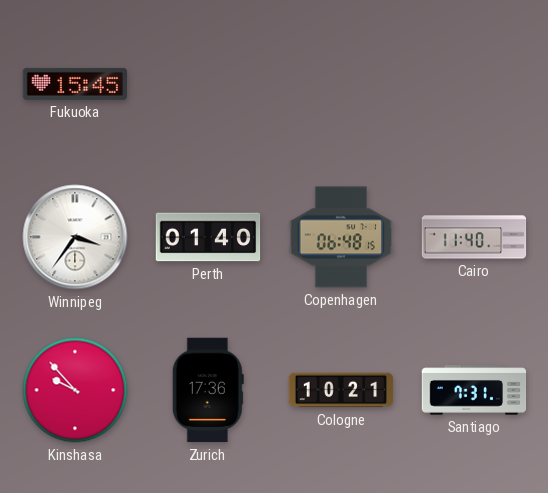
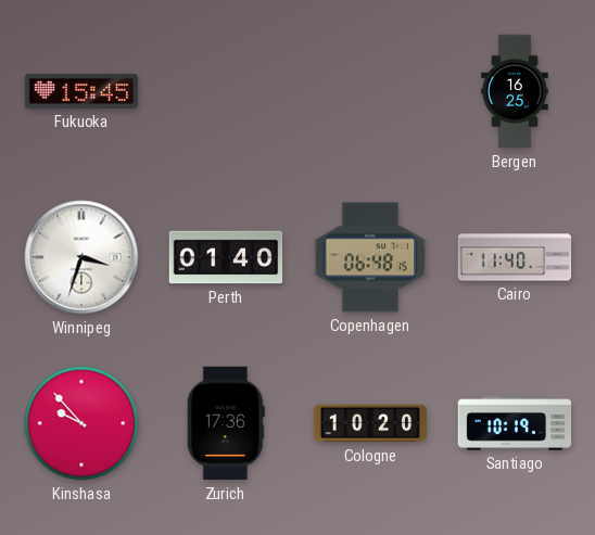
Bergen: none -> 16:25
Winnipeg: 3:36 -> 3:33
Cologne: 10:21 -> 10:20
Santiago: 7:31 -> 10:19
